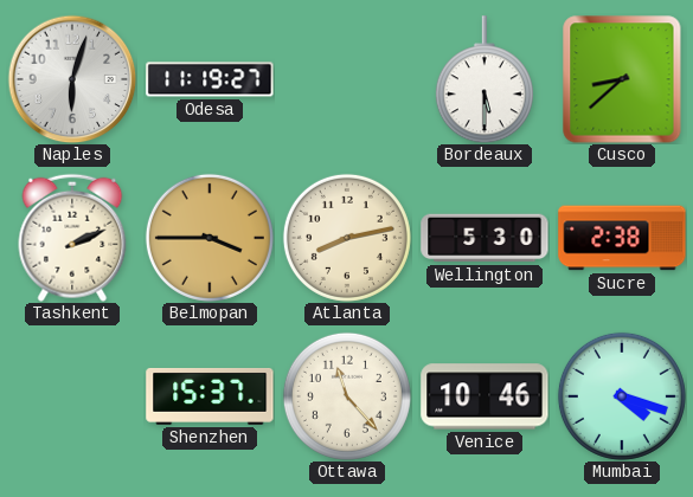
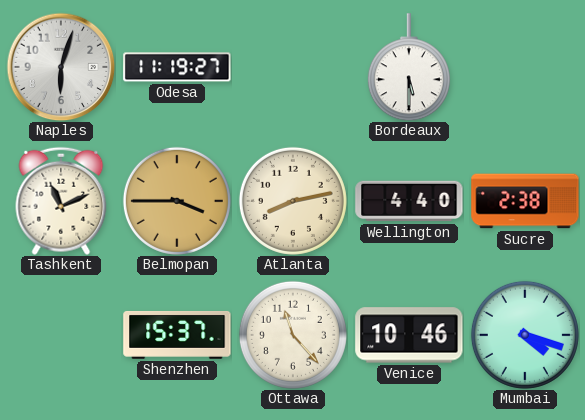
Cusco: 8:38 -> none
Tashkent: 2:11 -> 11:11
Wellington: 5:30 -> 4:40
